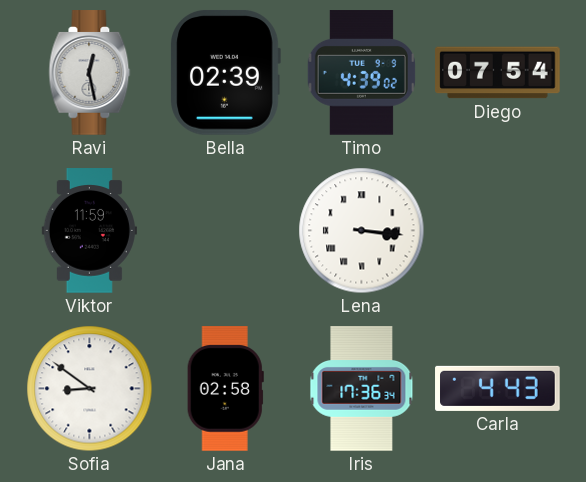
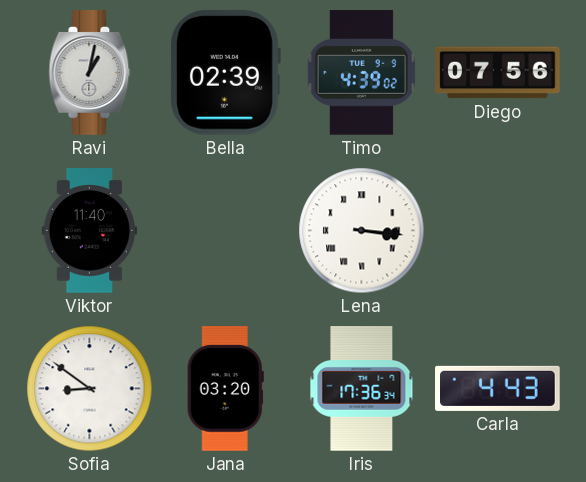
Ravi: 12:28 -> 1:02
Diego: 07:54 -> 07:56
Viktor: 11:59 -> 11:40
Jana: 02:58 -> 03:20
